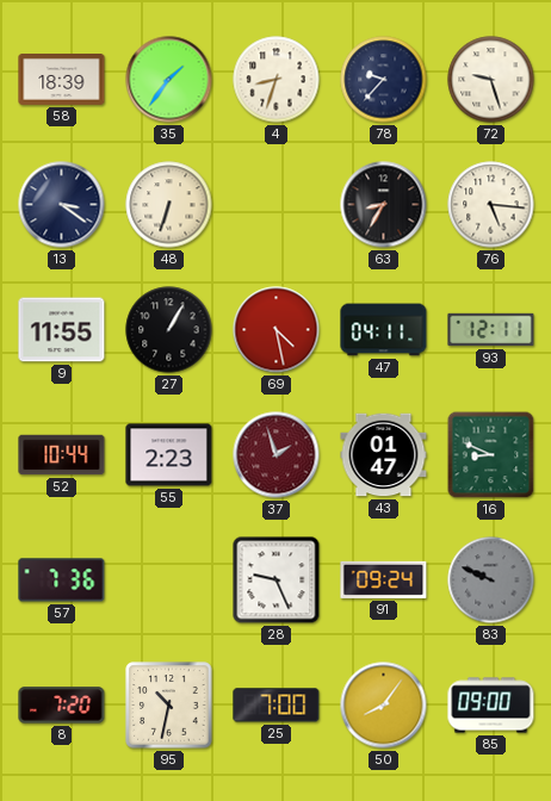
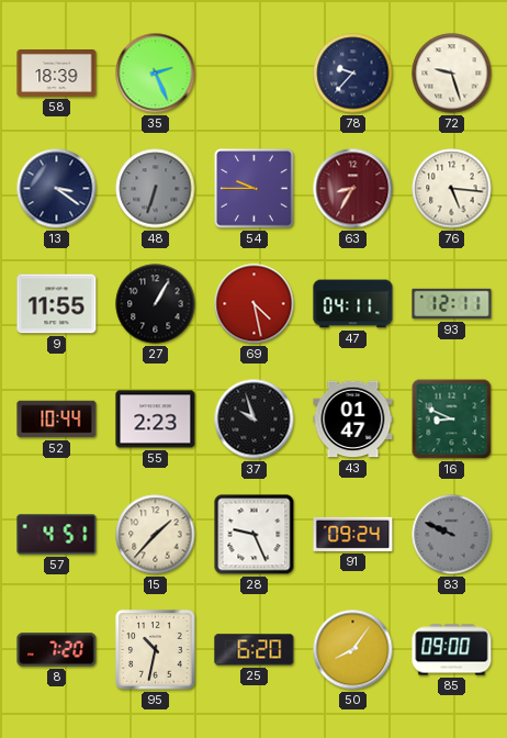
35: 1:36 -> 2:26
4: 8:33 -> none
48 dial: cream -> grey
54: none -> 9:45
63 dial: black -> burgundy
37: 1:57 -> 9:57
37 dial: burgundy -> black
57: 7:36 -> 4:51
15: none -> 1:37
25: 7:00 -> 6:20
